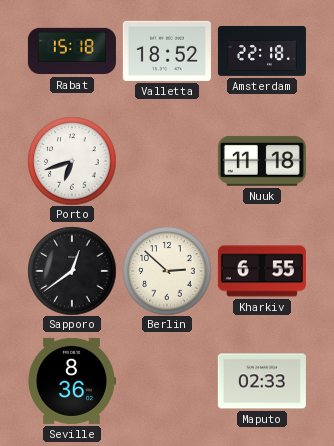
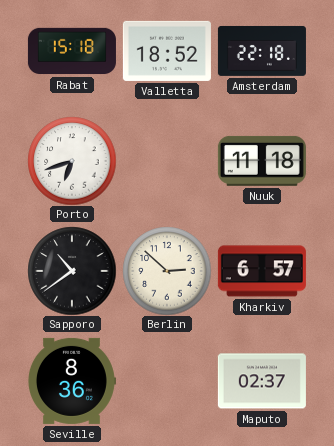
Sapporo: 12:39 -> 10:39
Kharkiv: 6:55 -> 6:57
Maputo: 02:33 -> 02:37
